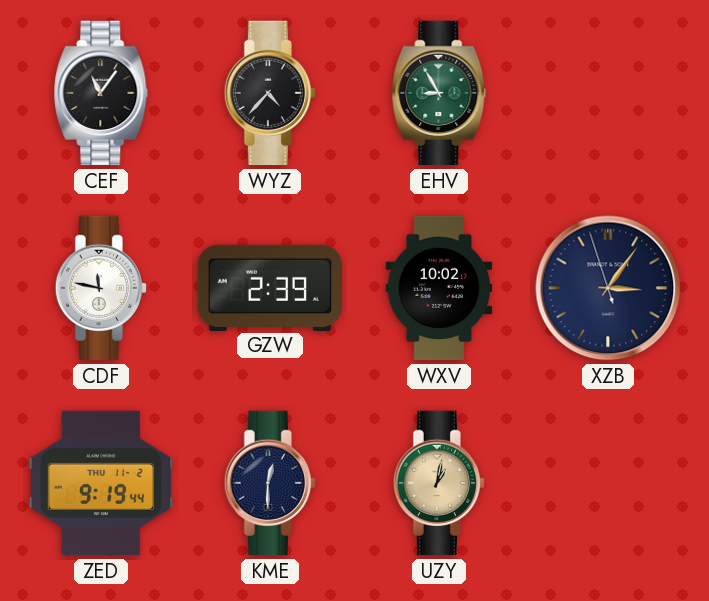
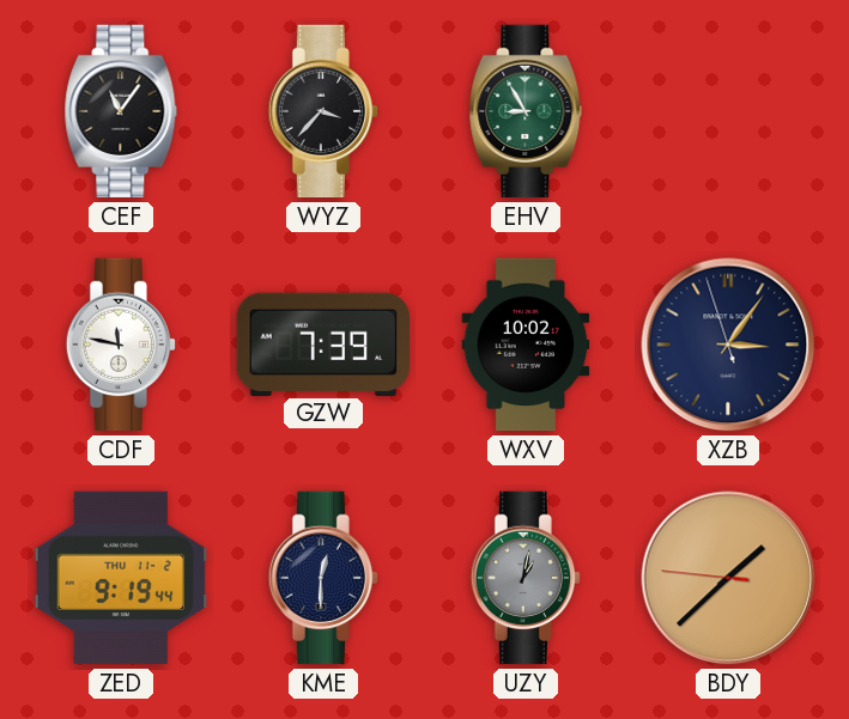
WYZ: 4:37 -> 3:37
GZW: 2:39 -> 7:39
UZY dial: champagne -> grey
BDY: none -> 1:37
